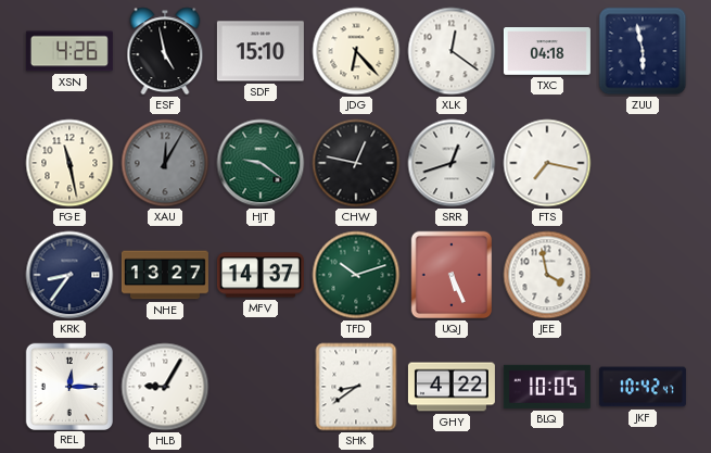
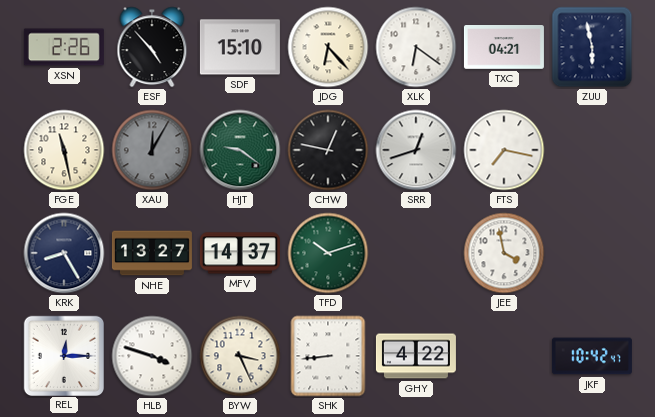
XSN: 4:26 -> 2:26
ESF: 4:58 -> 4:53
XLK: 12:21 -> 6:21
TXC: 04:18 -> 04:21
KRK: 8:36 -> 8:25
UQJ: 5:26 -> none
HLB: 9:05 -> 3:48
BYW: none -> 3:26
SHK: 8:39 -> 8:44
BLQ: 10:05 -> none
